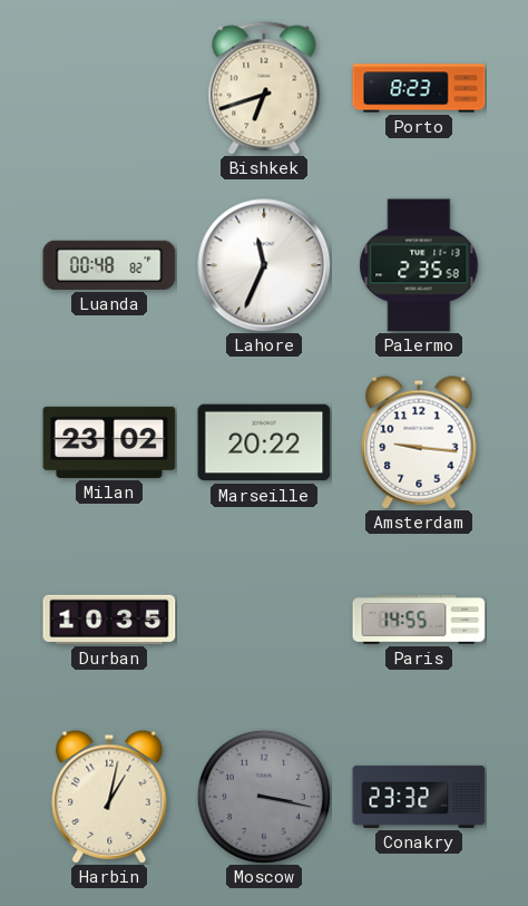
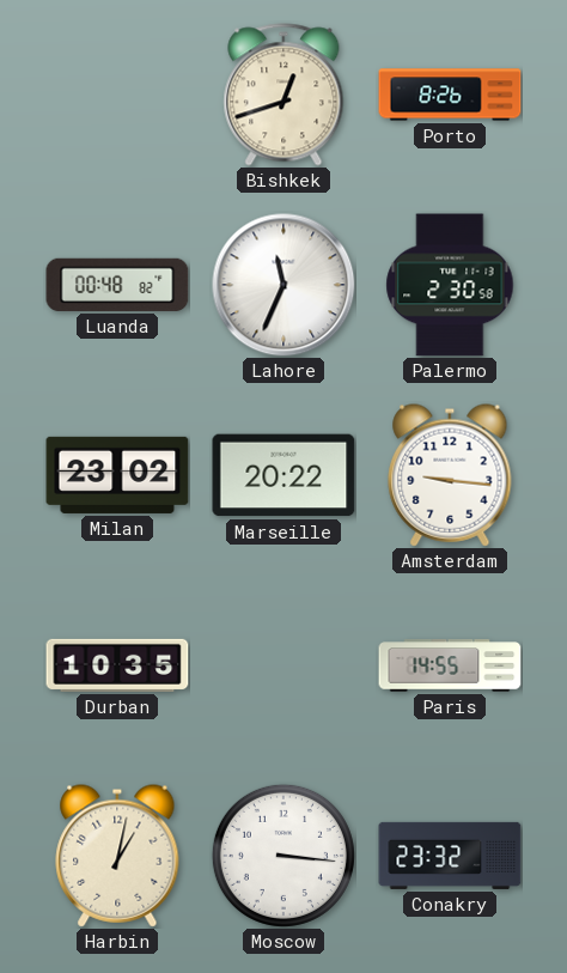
Bishkek: 6:42 -> 12:42
Porto: 8:23 -> 8:26
Palermo: 2:35 -> 2:30
Moscow: 3:17 -> 3:16
Moscow dial: grey -> white
